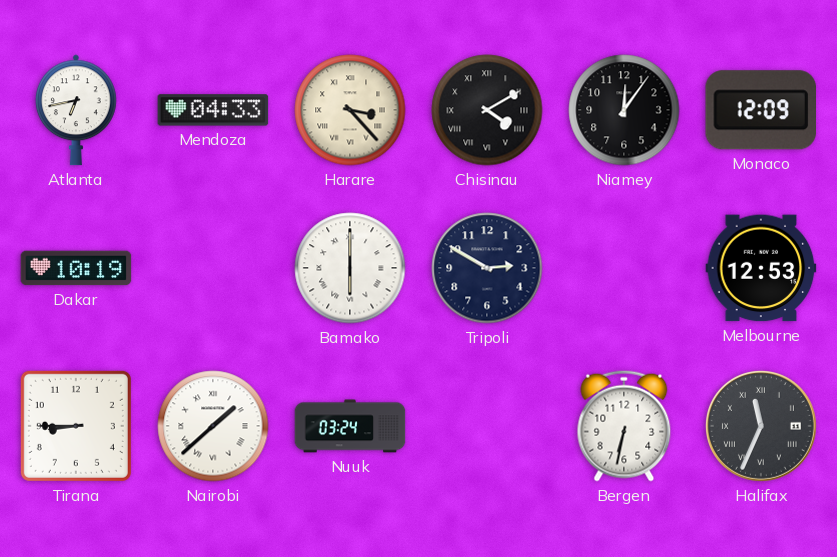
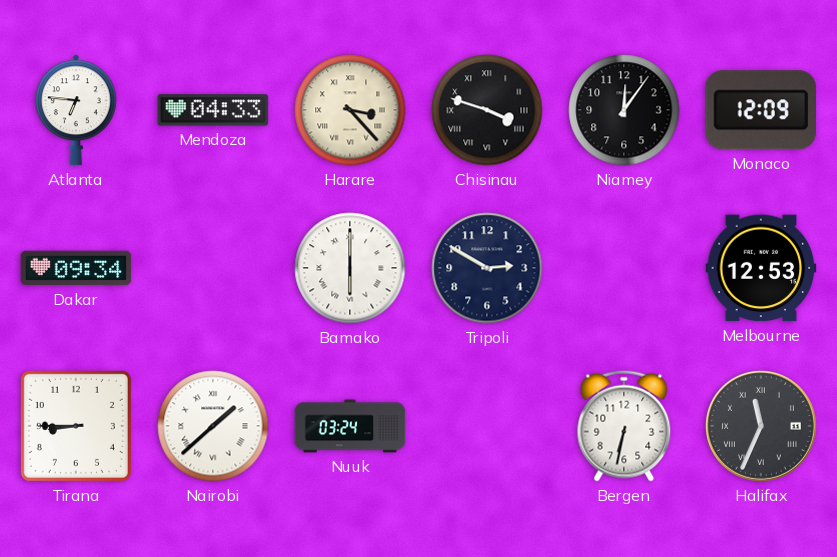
Atlanta: 6:43 -> 6:46
Chisinau: 4:10 -> 3:48
Dakar: 10:19 -> 09:34
